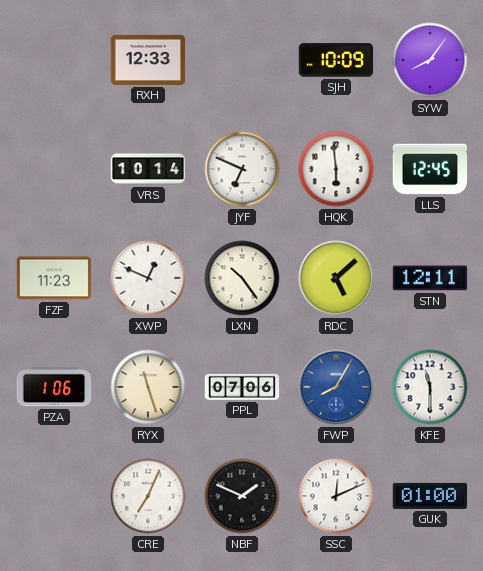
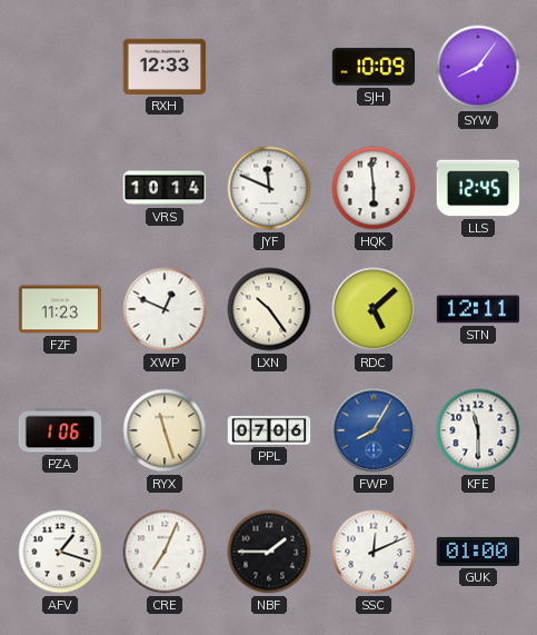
JYF: 6:49 -> 11:49
AFV: none -> 1:18
NBF: 1:49 -> 1:45
